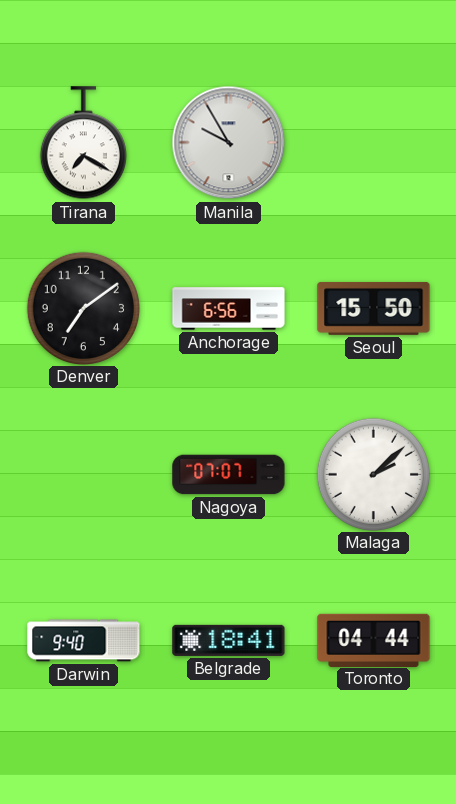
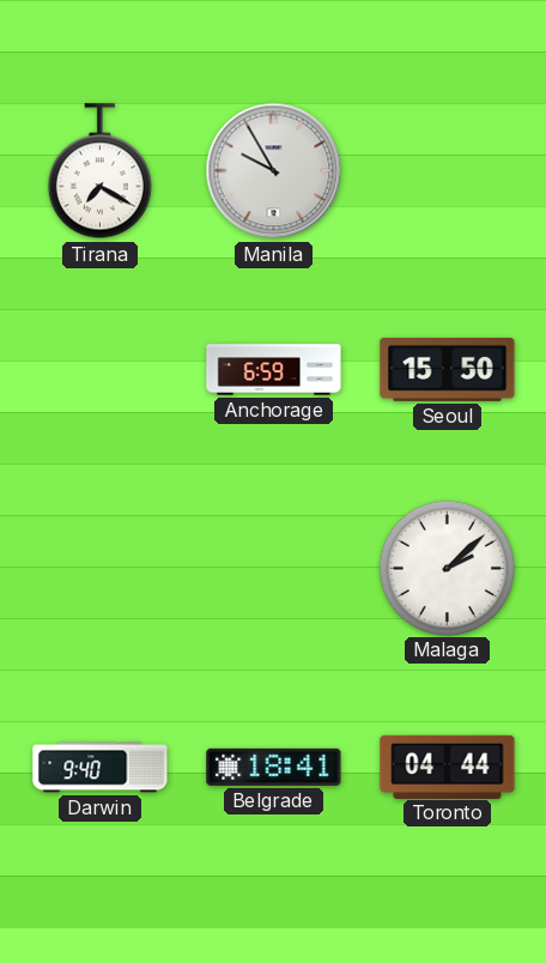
Denver: 7:09 -> none
Anchorage: 6:56 -> 6:59
Nagoya: 07:07 -> none
